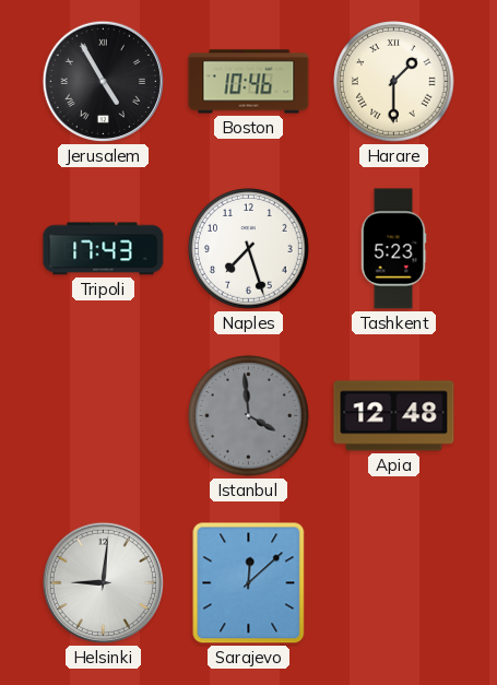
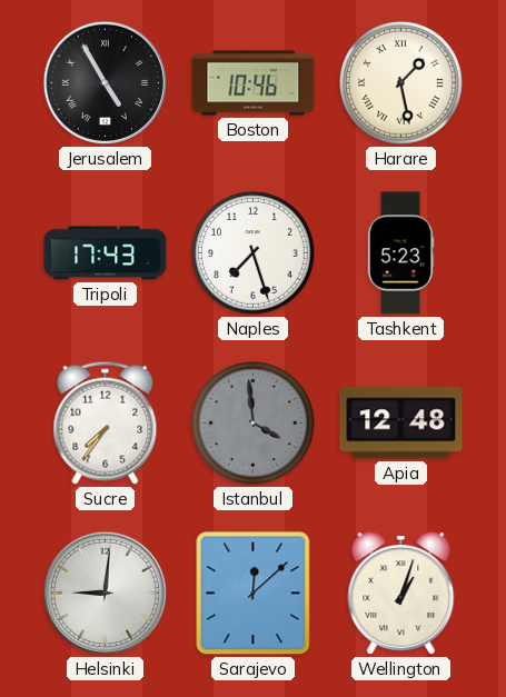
Harare: 1:30 -> 1:28
Sucre: none -> 7:36
Wellington: none -> 1:03
